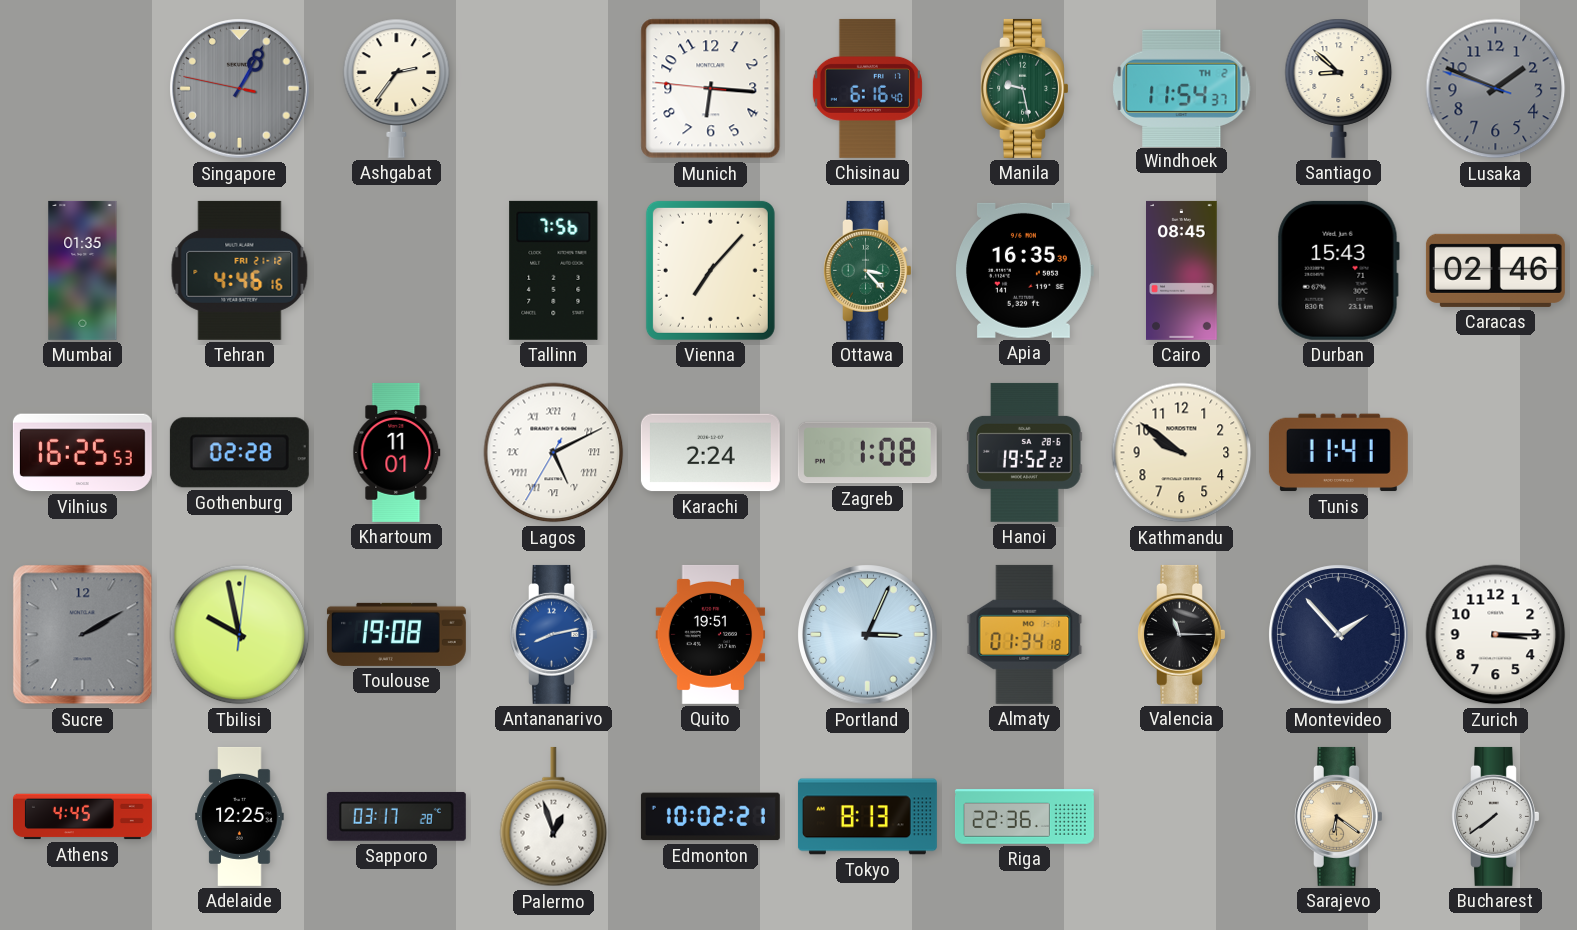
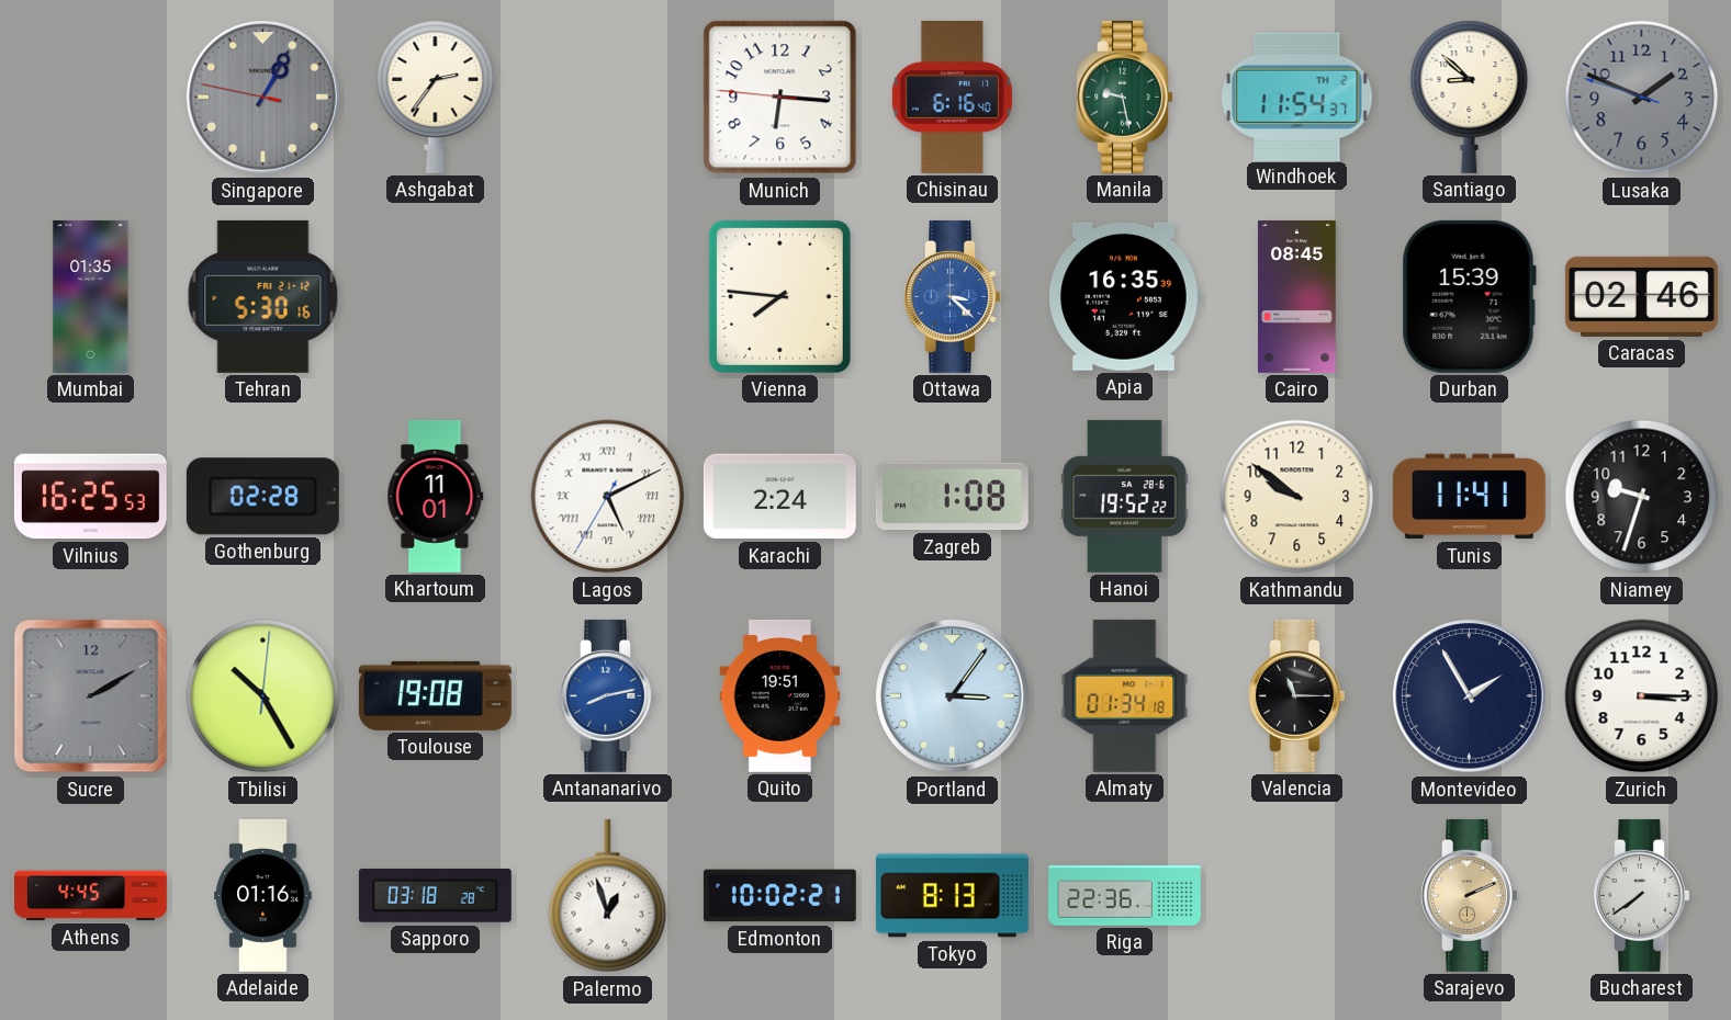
Tehran: 4:46 -> 5:30
Tallinn: 7:56 -> none
Vienna: 7:07 -> 7:46
Ottawa: 3:23 -> 3:22
Ottawa dial: green -> blue
Durban: 15:43 -> 15:39
Niamey: none -> 9:33
Tbilisi: 9:58 -> 10:25
Portland: 3:04 -> 3:06
Montevideo: 1:53 -> 1:55
Adelaide: 12:25 -> 01:16
Sapporo: 03:17 -> 03:18
Sarajevo: 6:21 -> 2:11
